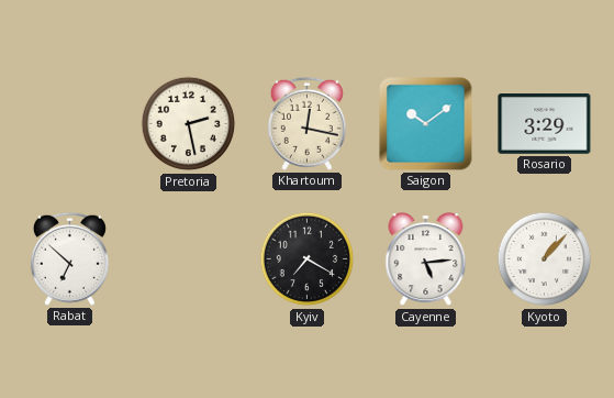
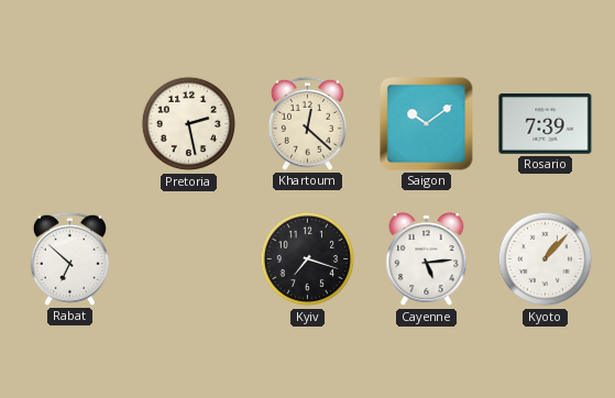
Khartoum: 12:17 -> 12:22
Rosario: 3:29 -> 7:39
Kyiv: 7:20 -> 7:18
